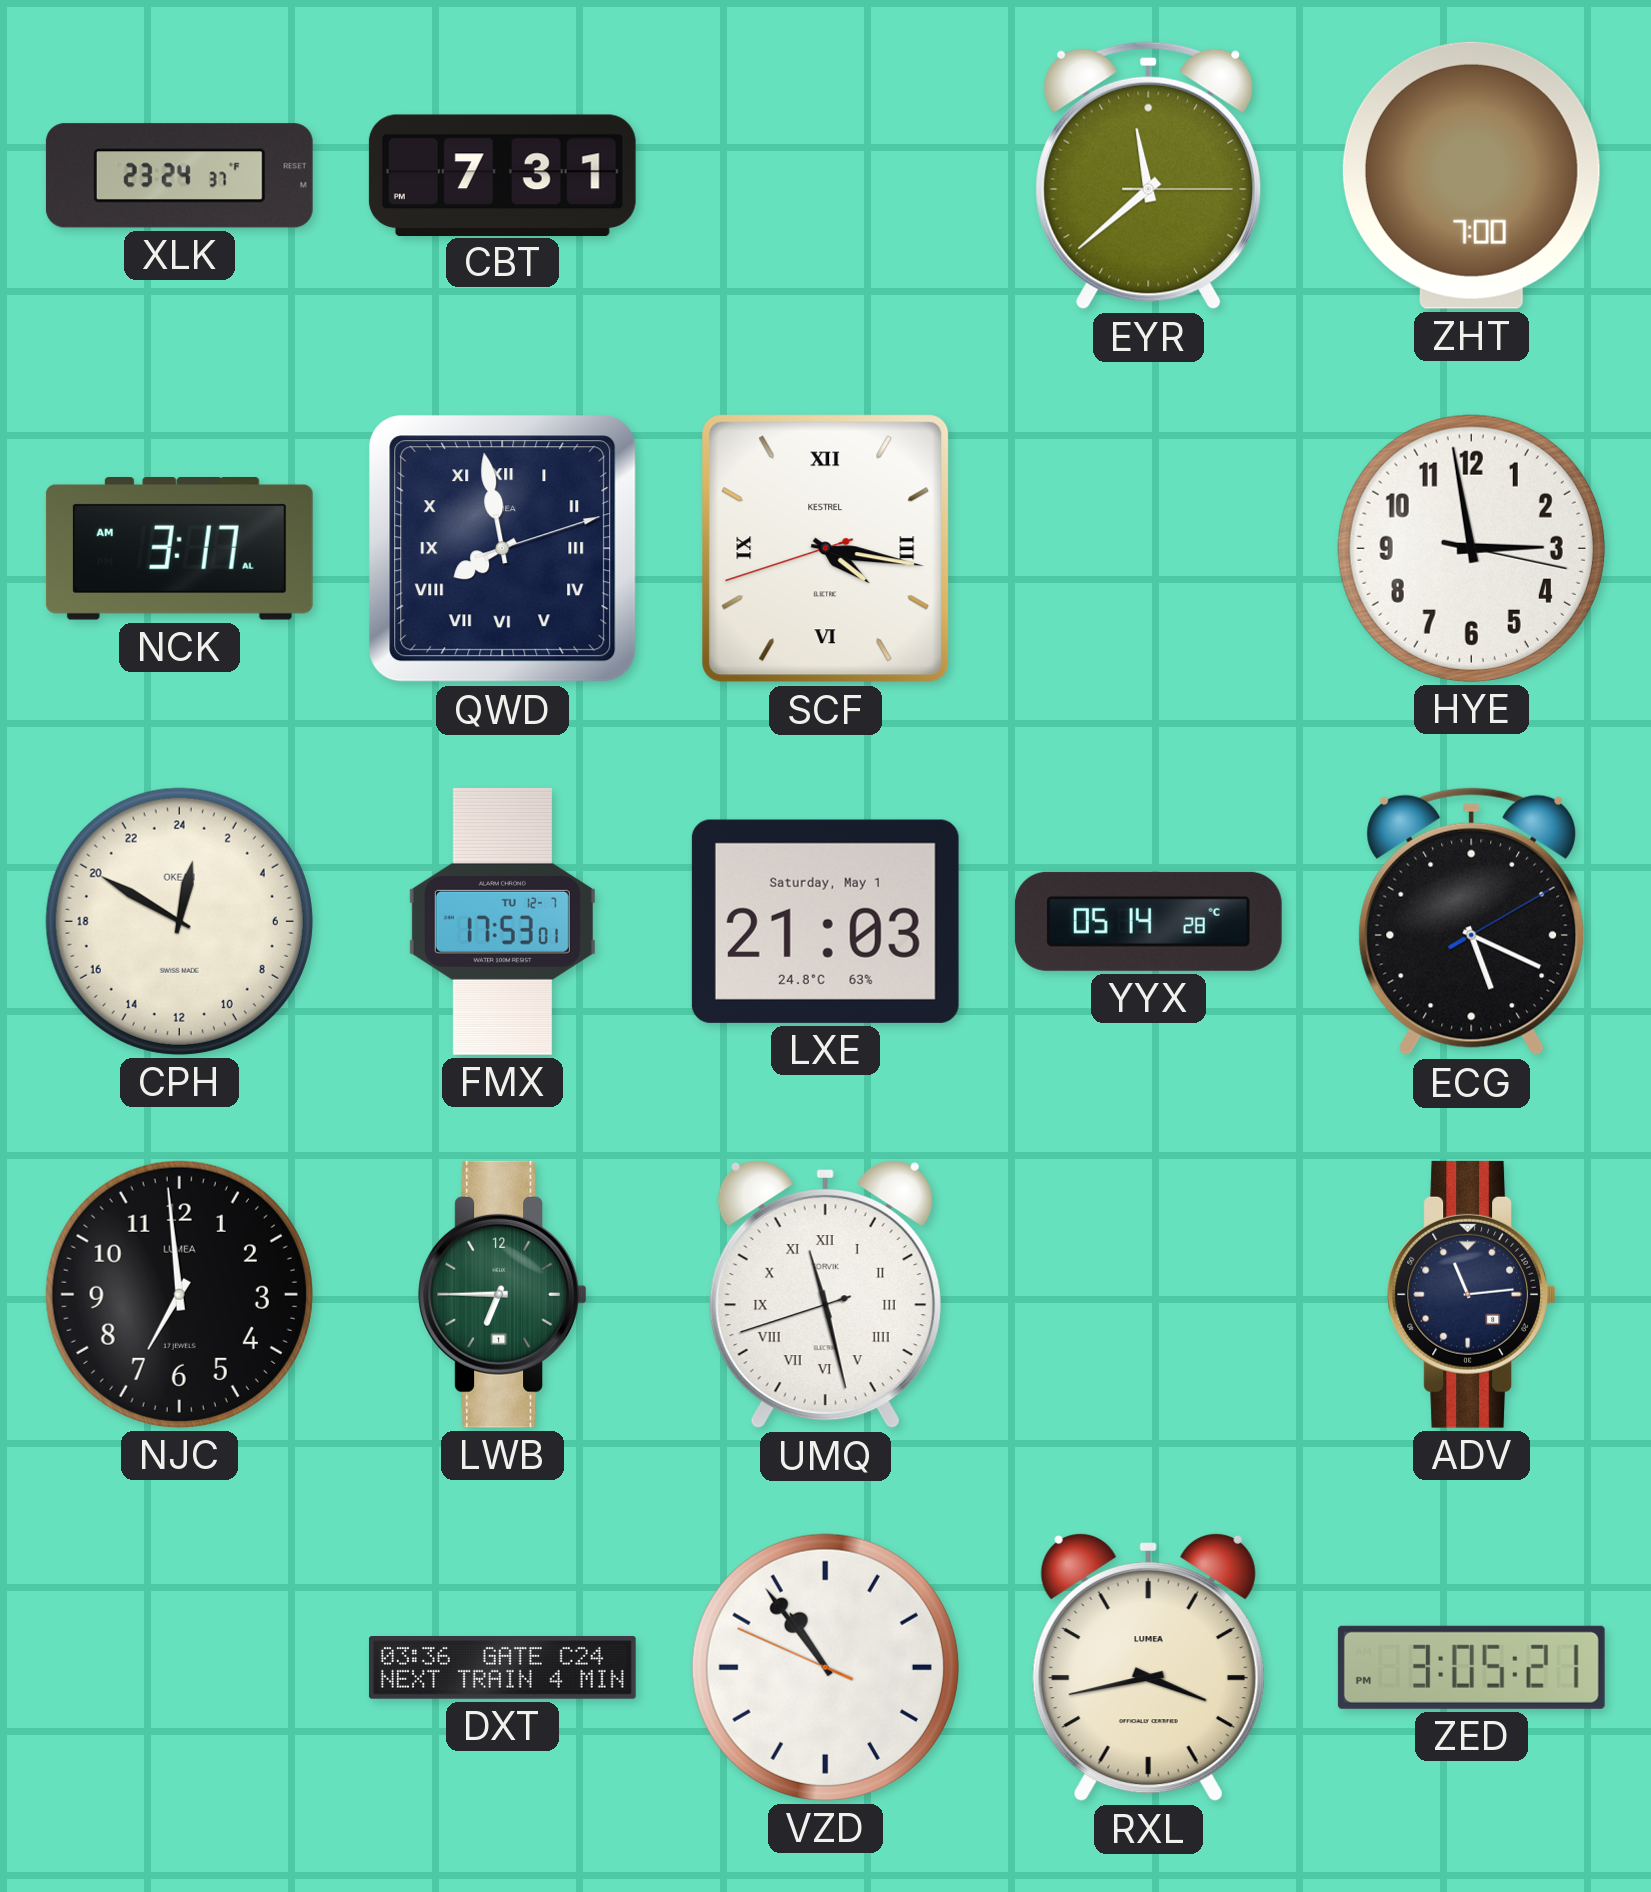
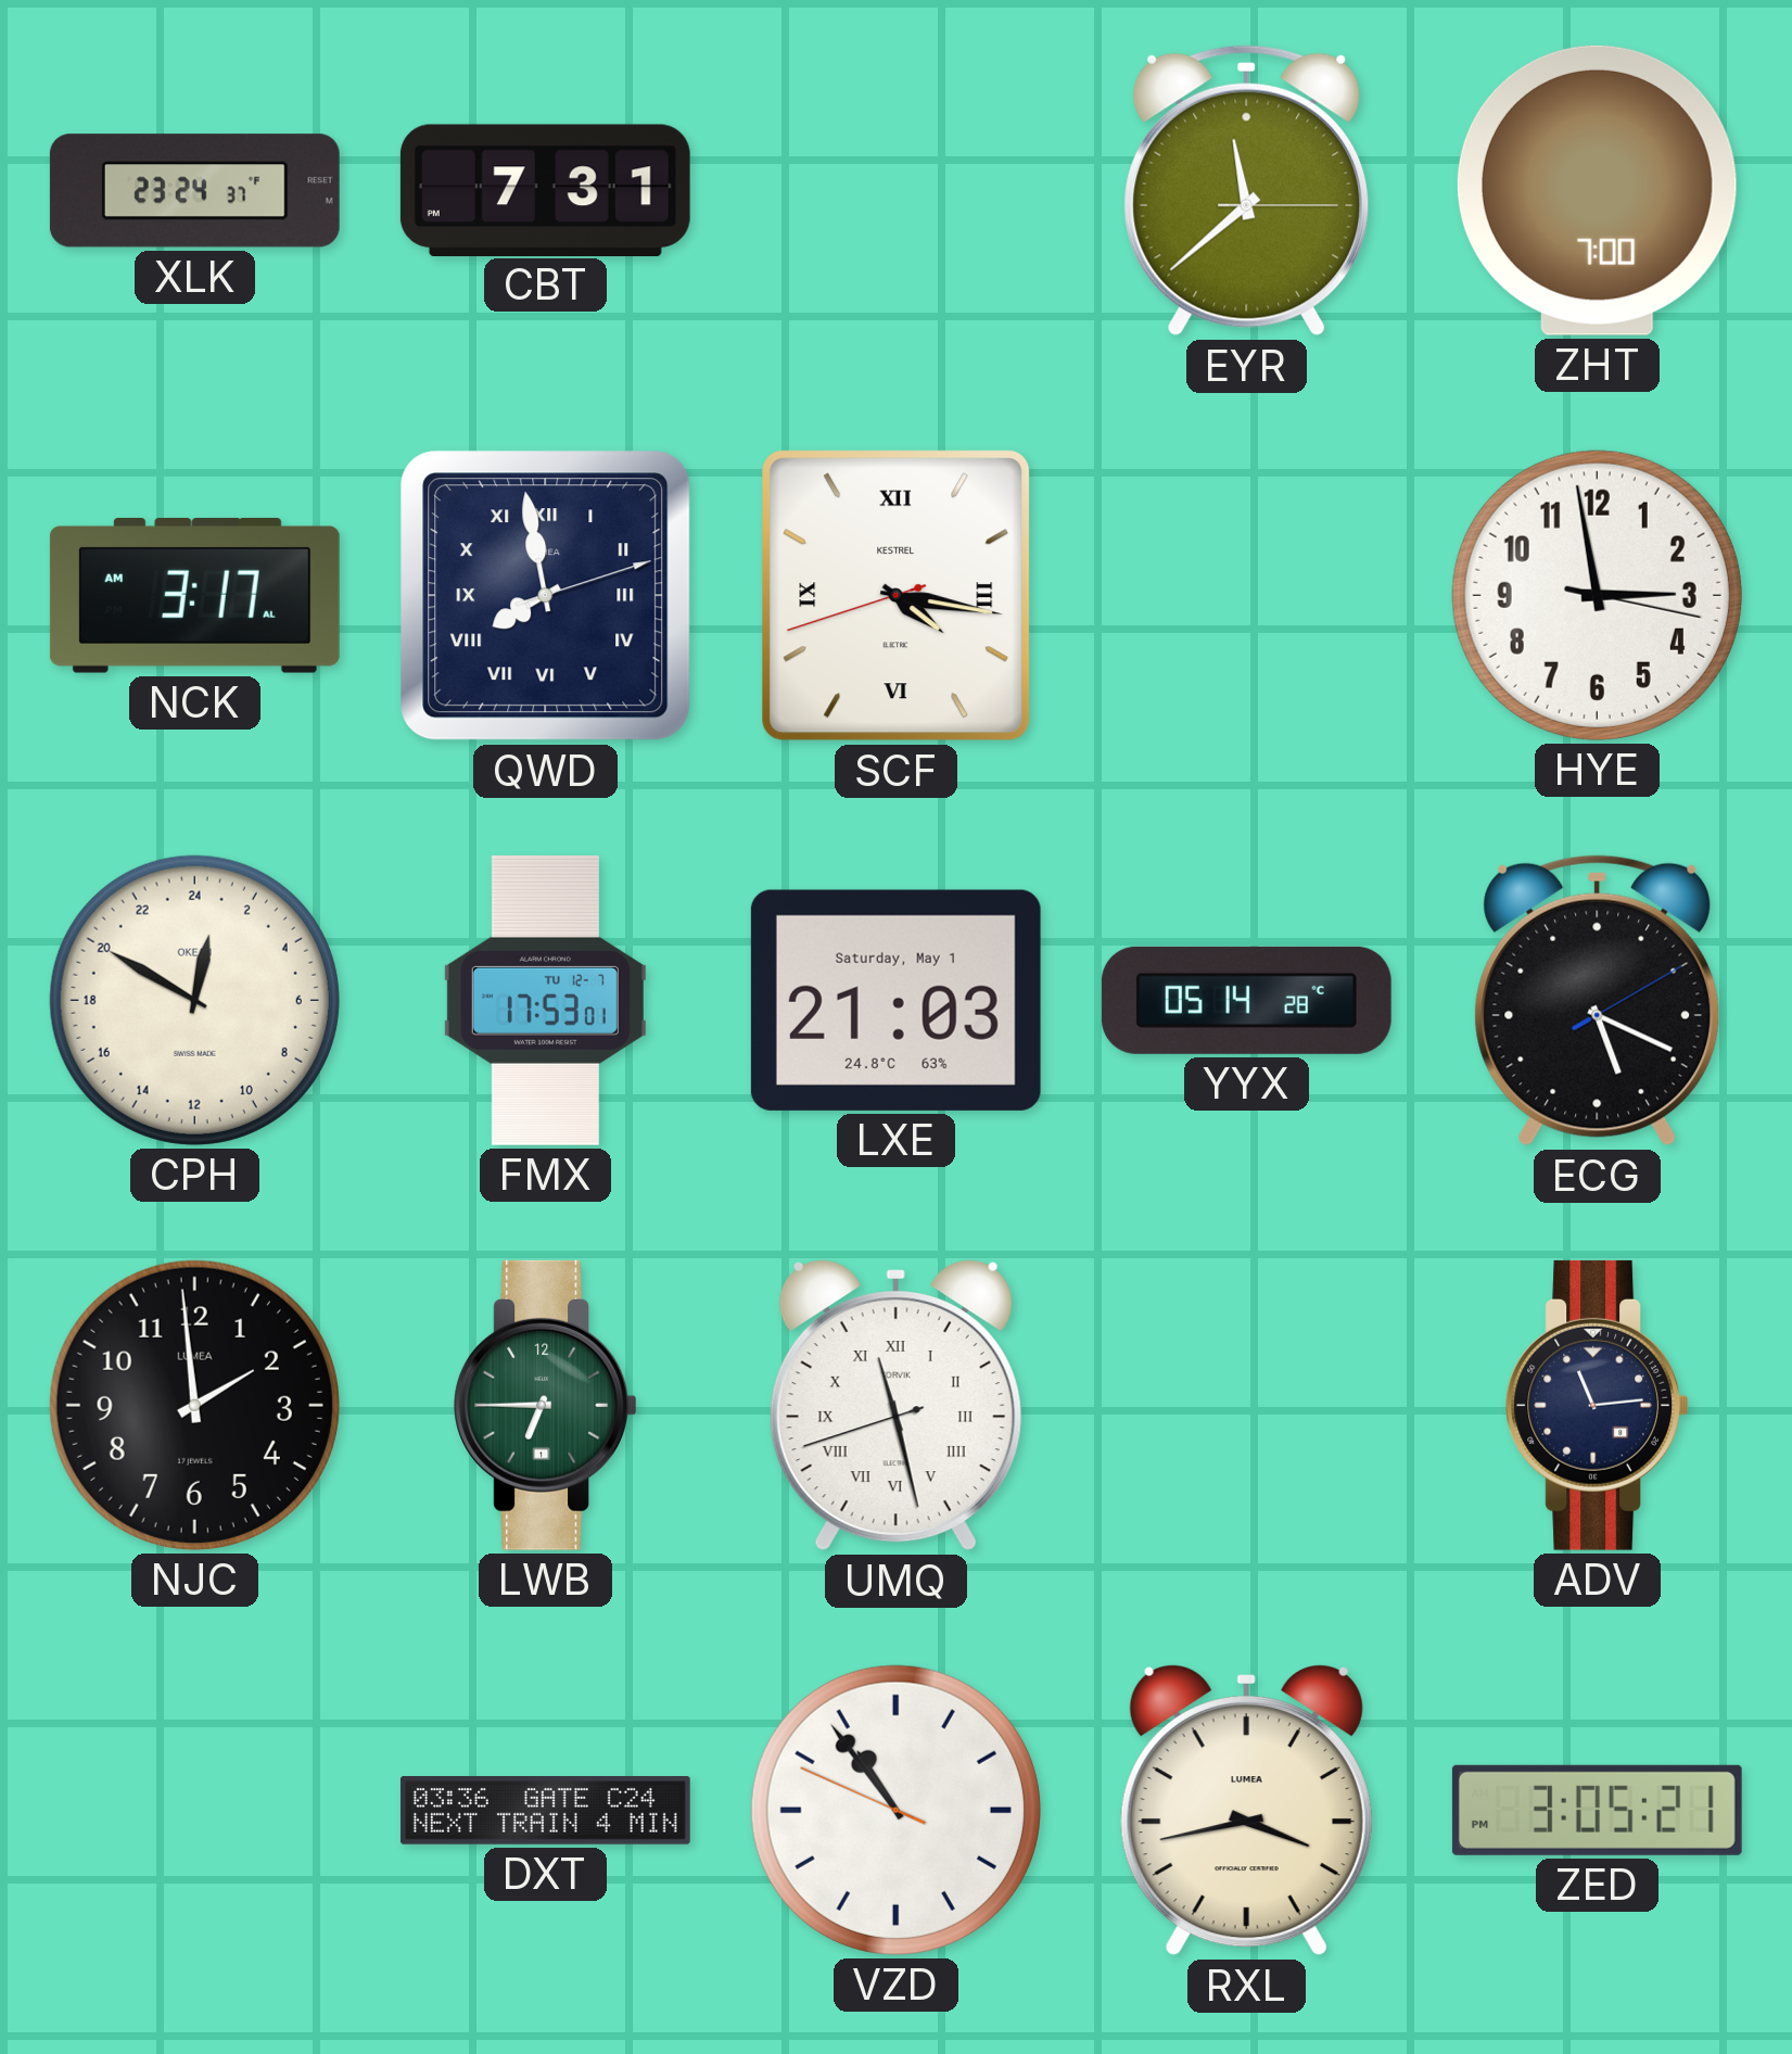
NJC: 6:59 -> 1:59
